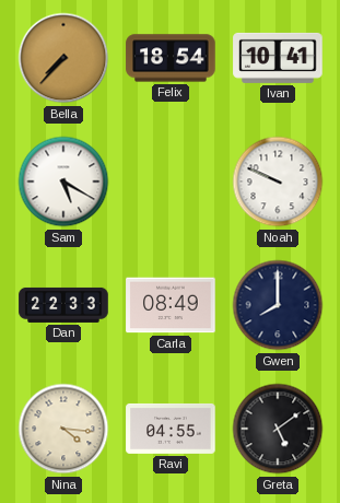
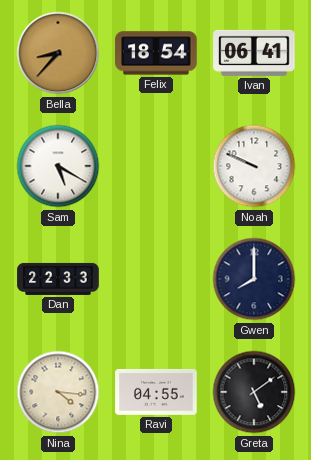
Bella: 7:37 -> 8:37
Ivan: 10:41 -> 06:41
Carla: 08:49 -> none
